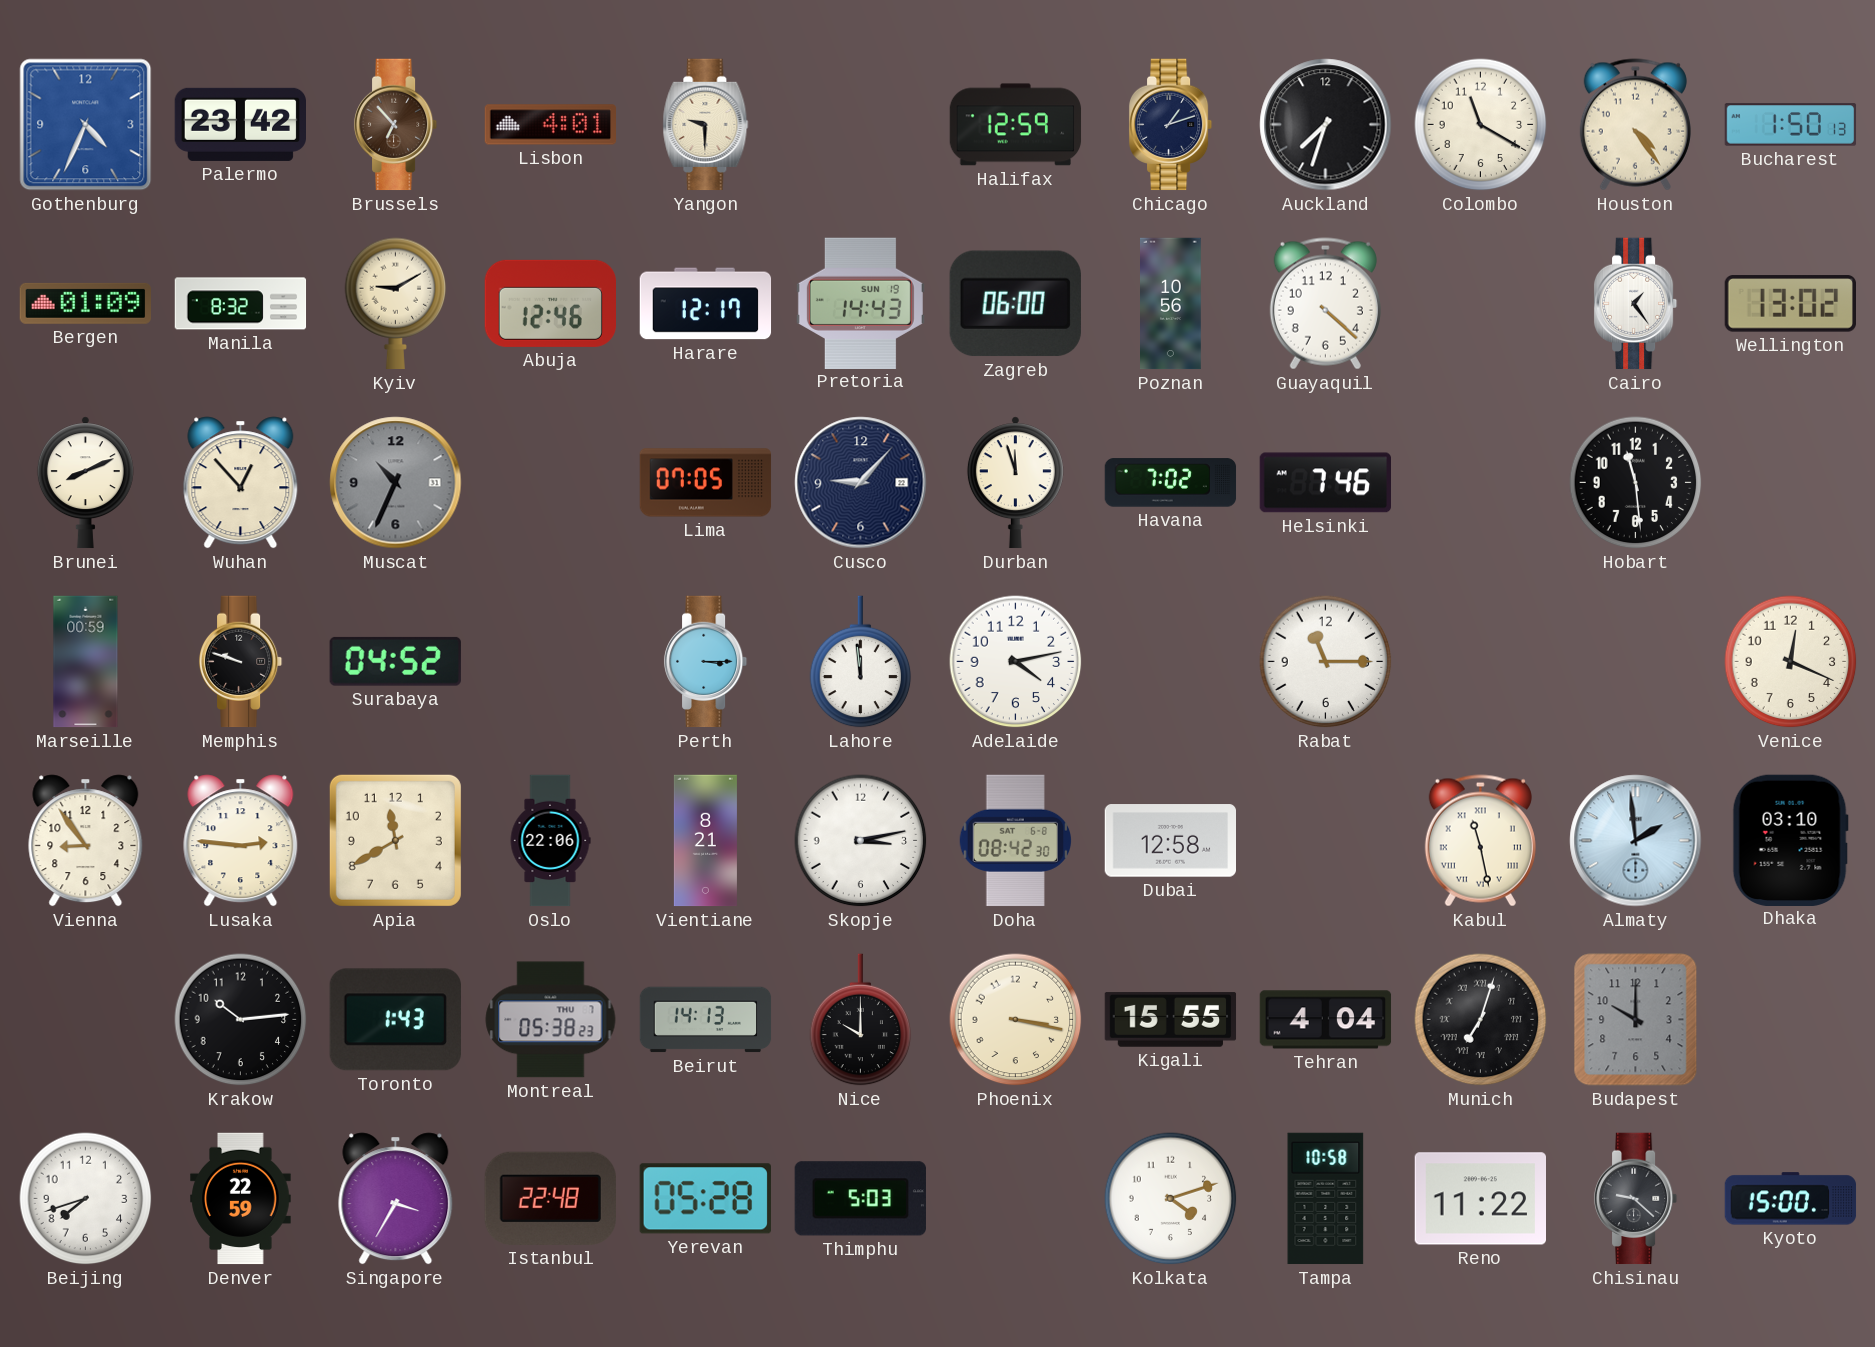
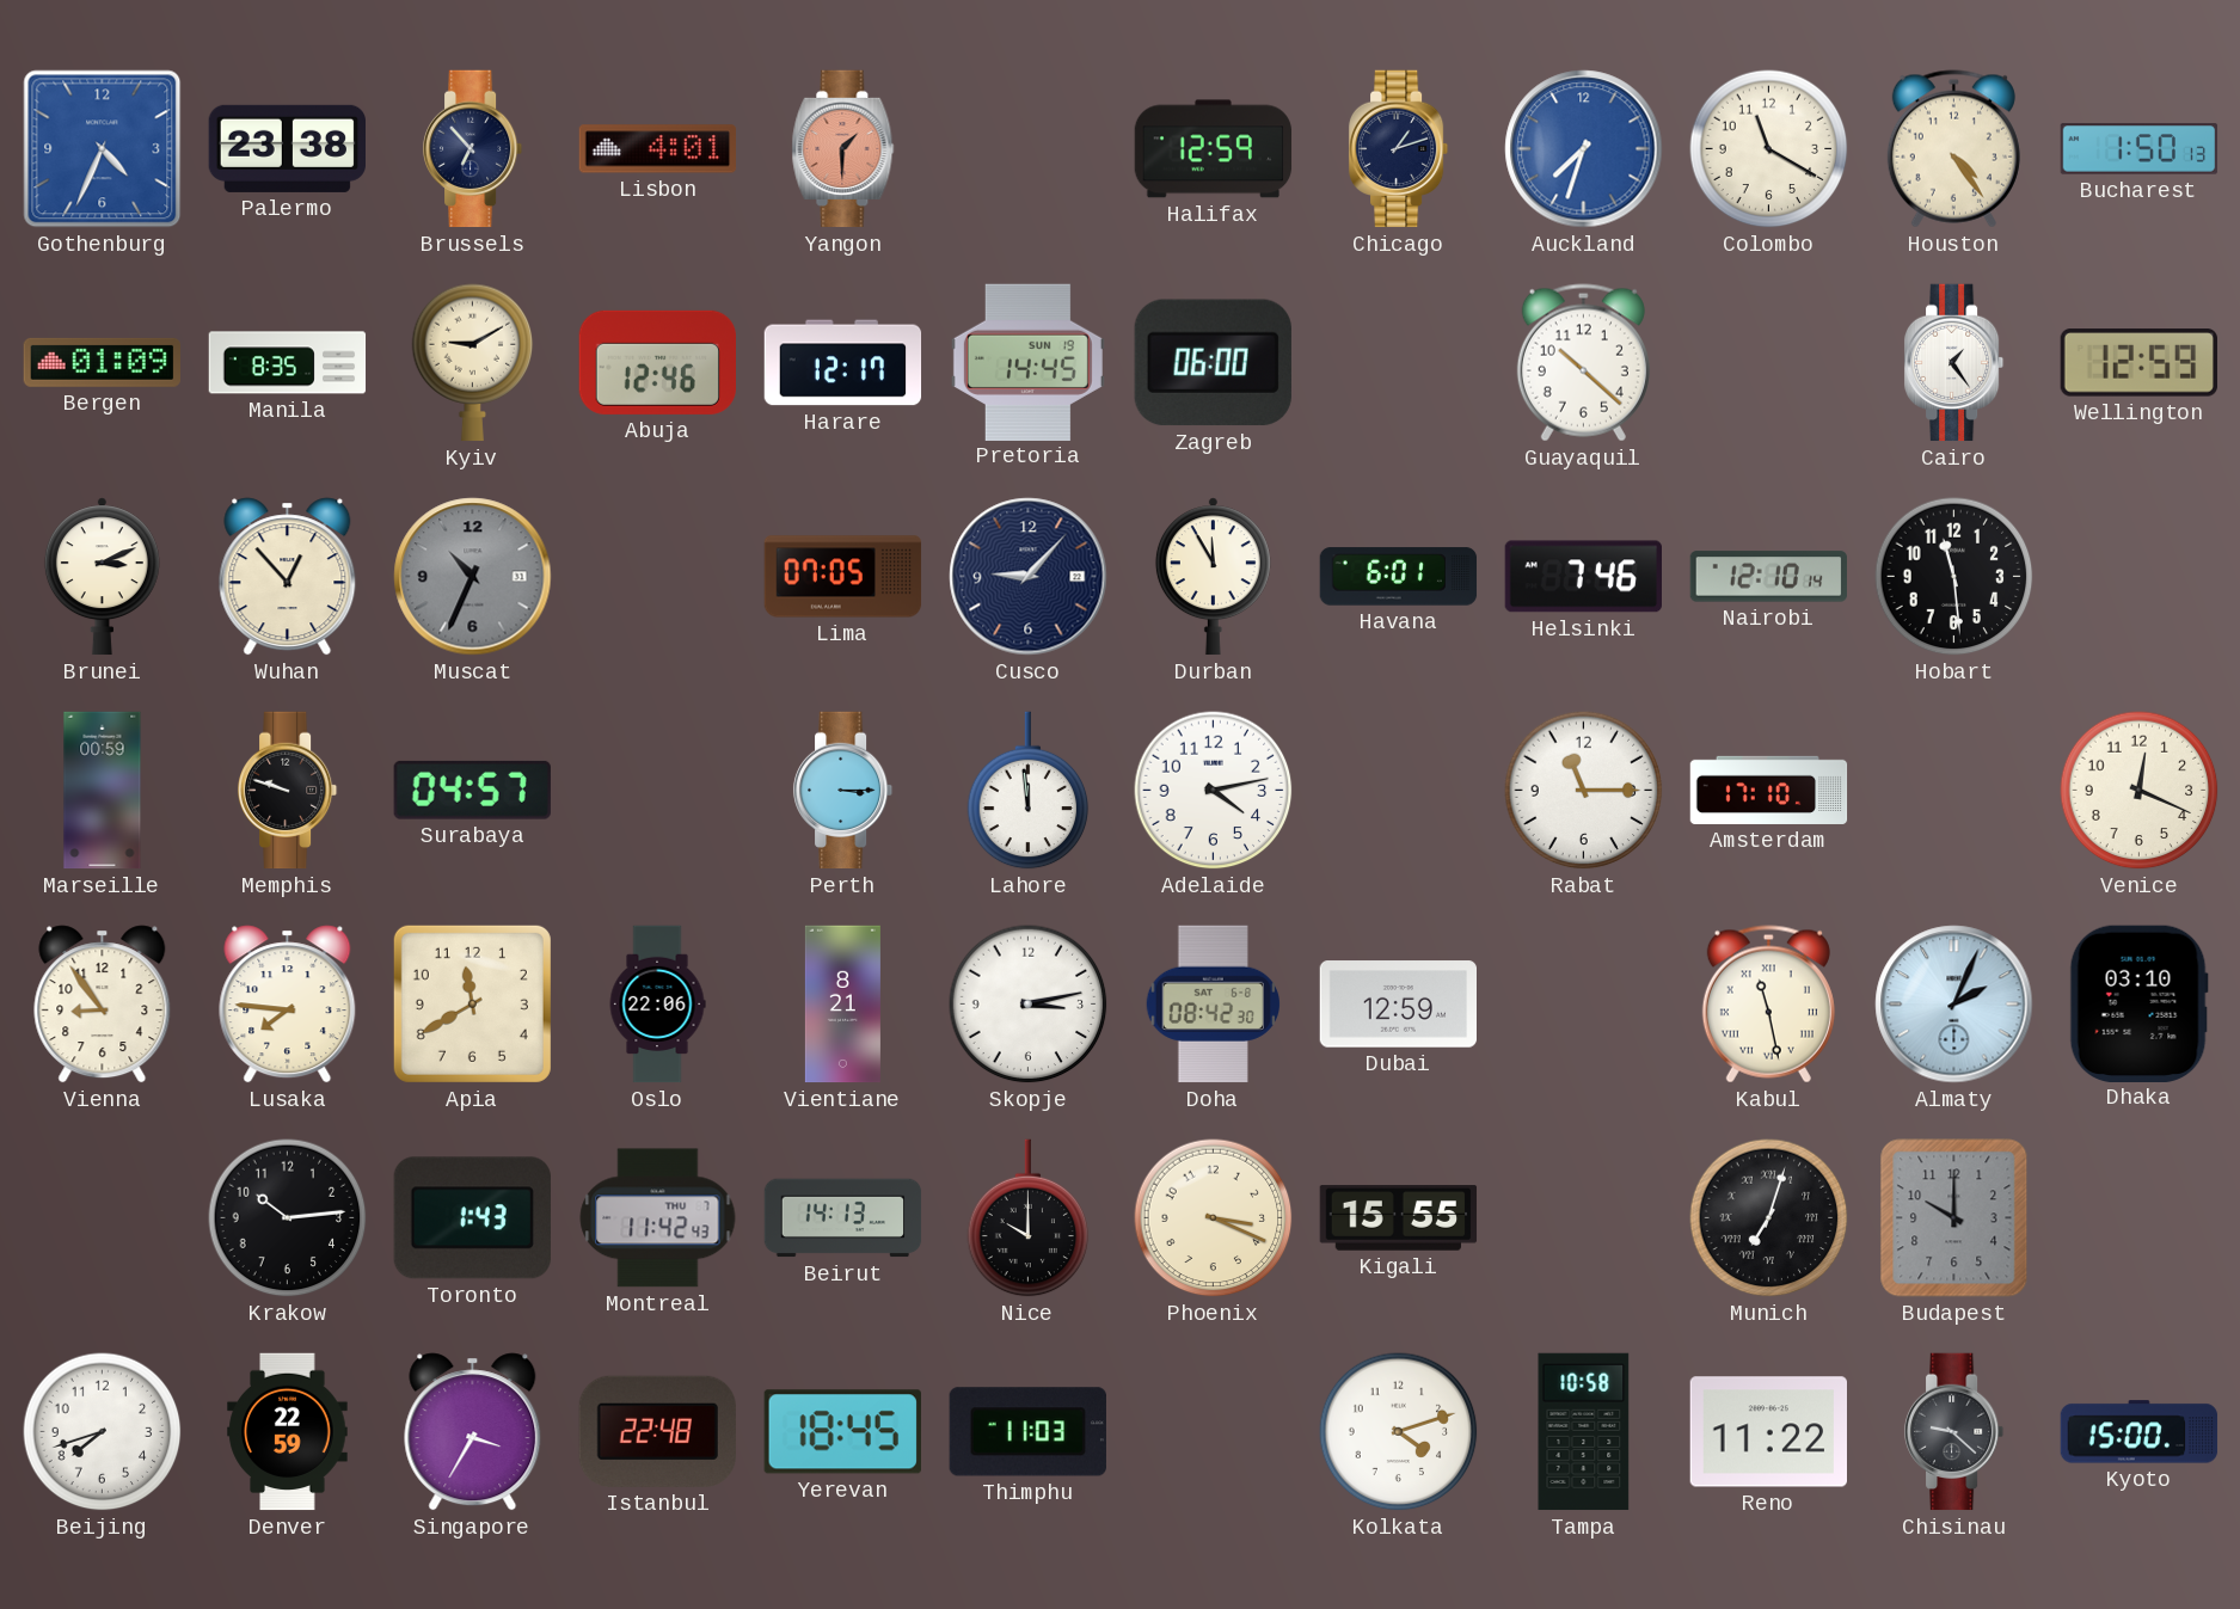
Palermo: 23:42 -> 23:38
Brussels dial: brown -> navy
Yangon: 9:30 -> 1:30
Yangon dial: cream -> salmon
Auckland dial: black -> blue
Manila: 8:32 -> 8:35
Pretoria: 14:43 -> 14:45
Poznan: 10:56 -> none
Guayaquil: 4:22 -> 10:22
Wellington: 13:02 -> 12:59
Brunei: 8:11 -> 3:11
Durban: 11:57 -> 11:55
Havana: 7:02 -> 6:01
Nairobi: none -> 12:10
Surabaya: 04:52 -> 04:57
Amsterdam: none -> 17:10
Lusaka: 2:46 -> 7:46
Dubai: 12:58 -> 12:59
Almaty: 1:59 -> 2:04
Montreal: 05:38 -> 11:42
Phoenix: 3:17 -> 3:19
Tehran: 4:04 -> none
Yerevan: 05:28 -> 18:45
Thimphu: 5:03 -> 11:03
